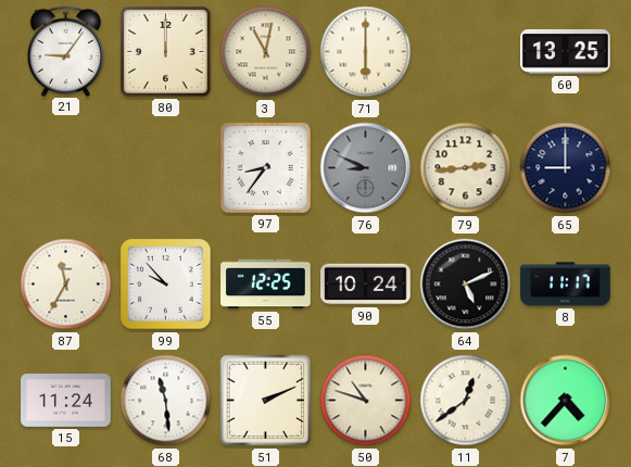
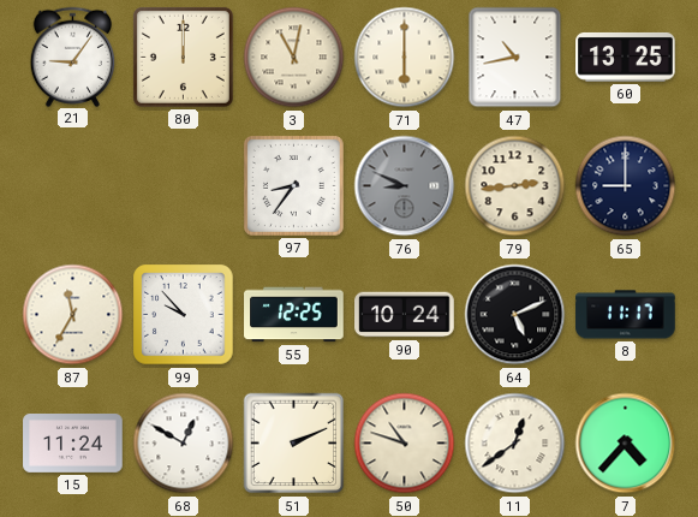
47: none -> 10:43
68: 11:29 -> 12:50
